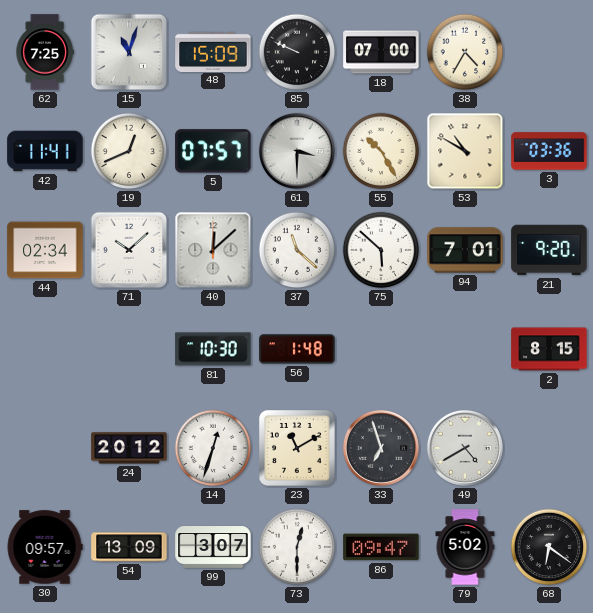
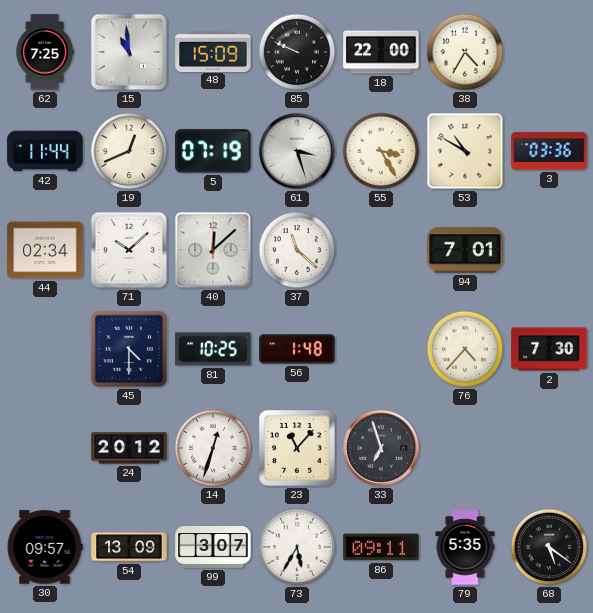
15: 11:03 -> 10:59
18: 07:00 -> 22:00
42: 11:41 -> 11:44
5: 07:57 -> 07:19
61: 3:30 -> 3:27
55: 10:25 -> 3:25
75: 5:52 -> none
21: 9:20 -> none
45: none -> 4:30
81: 10:30 -> 10:25
76: none -> 4:37
2: 8:15 -> 7:30
23: 11:10 -> 11:07
49: 4:40 -> none
73: 12:30 -> 5:35
86: 09:47 -> 09:11
79: 5:02 -> 5:35
68: 6:21 -> 5:21
